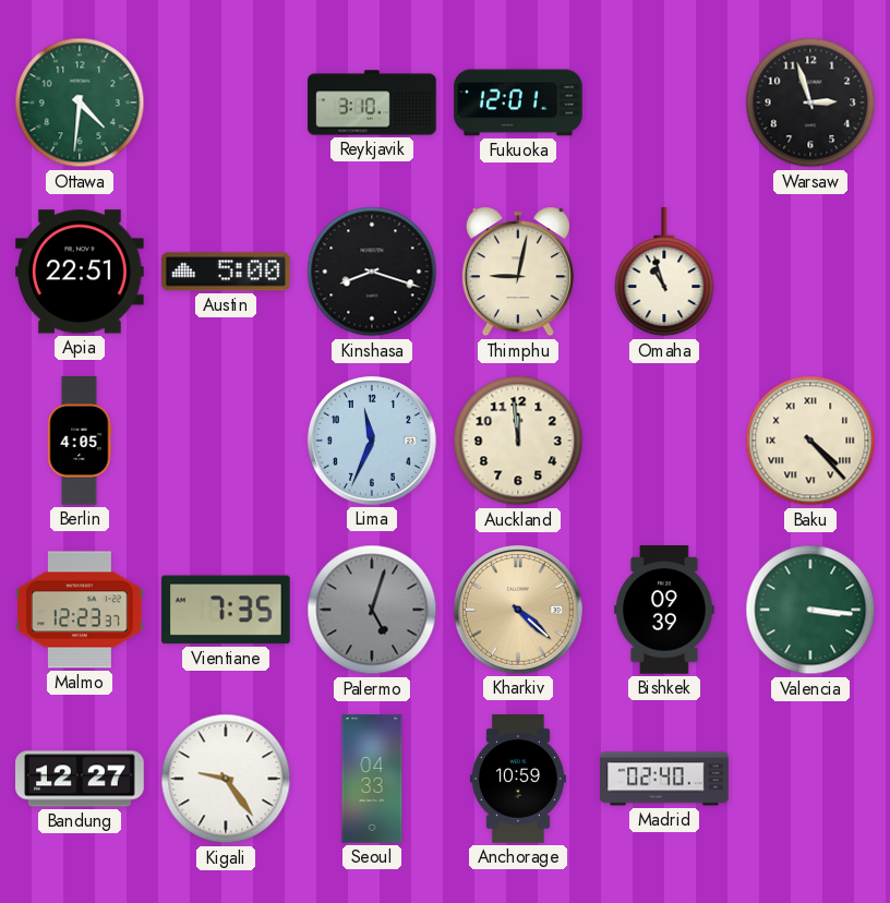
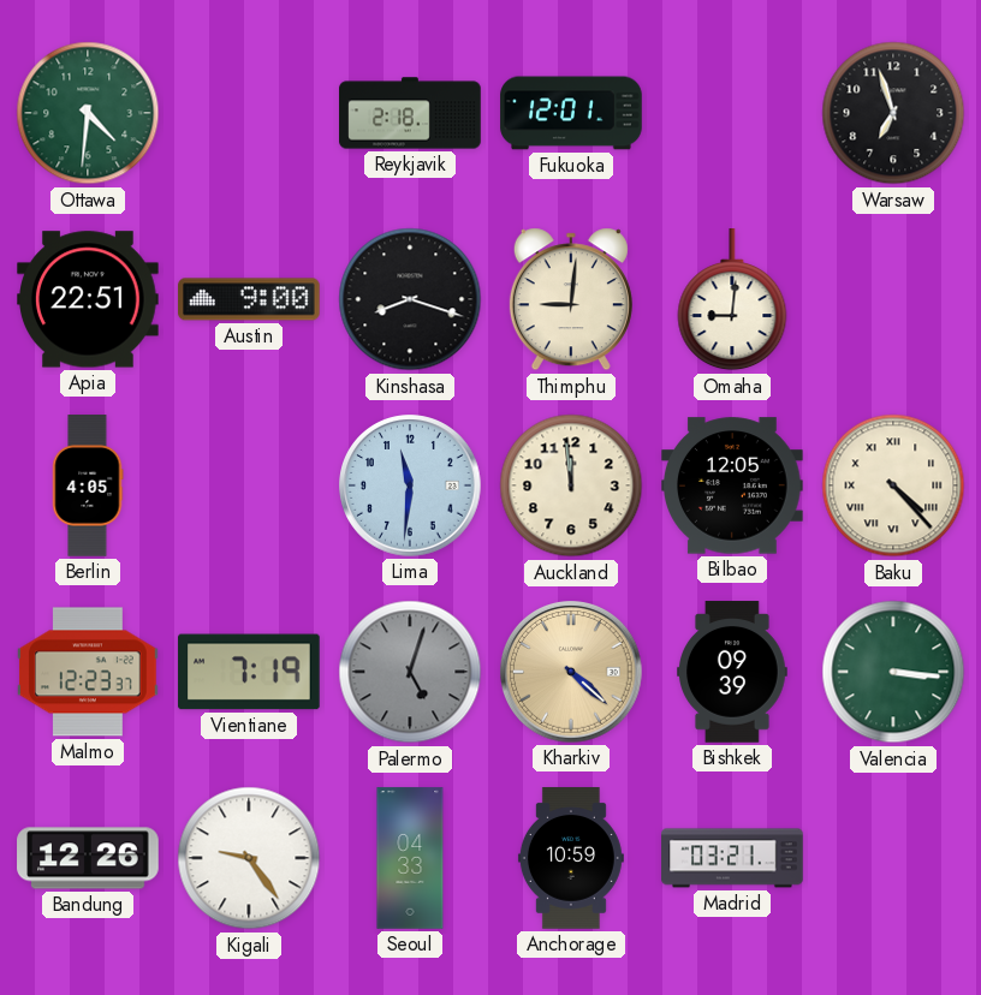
Reykjavik: 3:10 -> 2:18
Warsaw: 2:57 -> 6:57
Austin: 5:00 -> 9:00
Thimphu: 9:02 -> 9:01
Omaha: 10:57 -> 9:01
Lima: 11:34 -> 11:31
Bilbao: none -> 12:05
Vientiane: 7:35 -> 7:19
Bandung: 12:27 -> 12:26
Madrid: 02:40 -> 03:21
